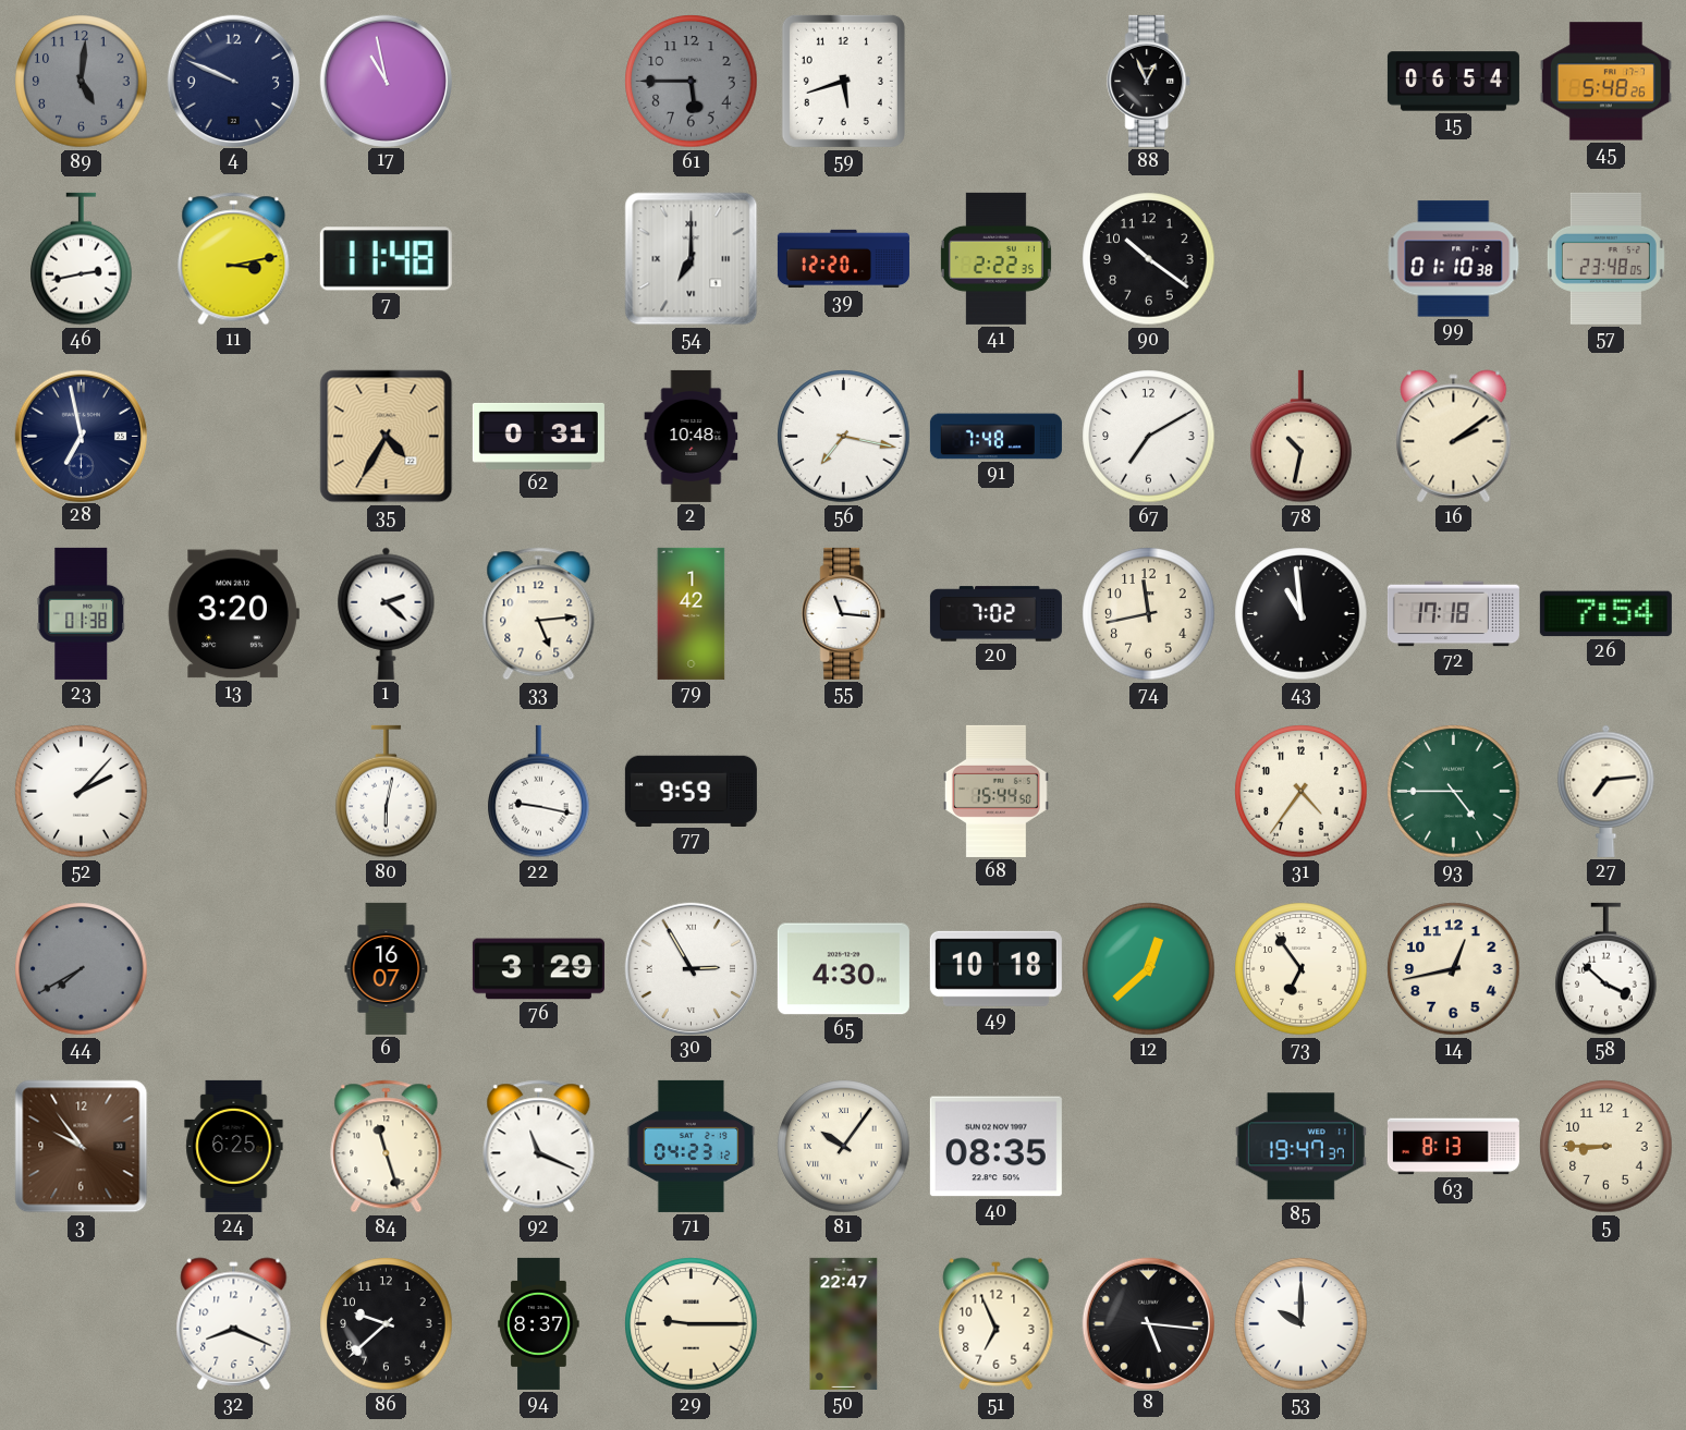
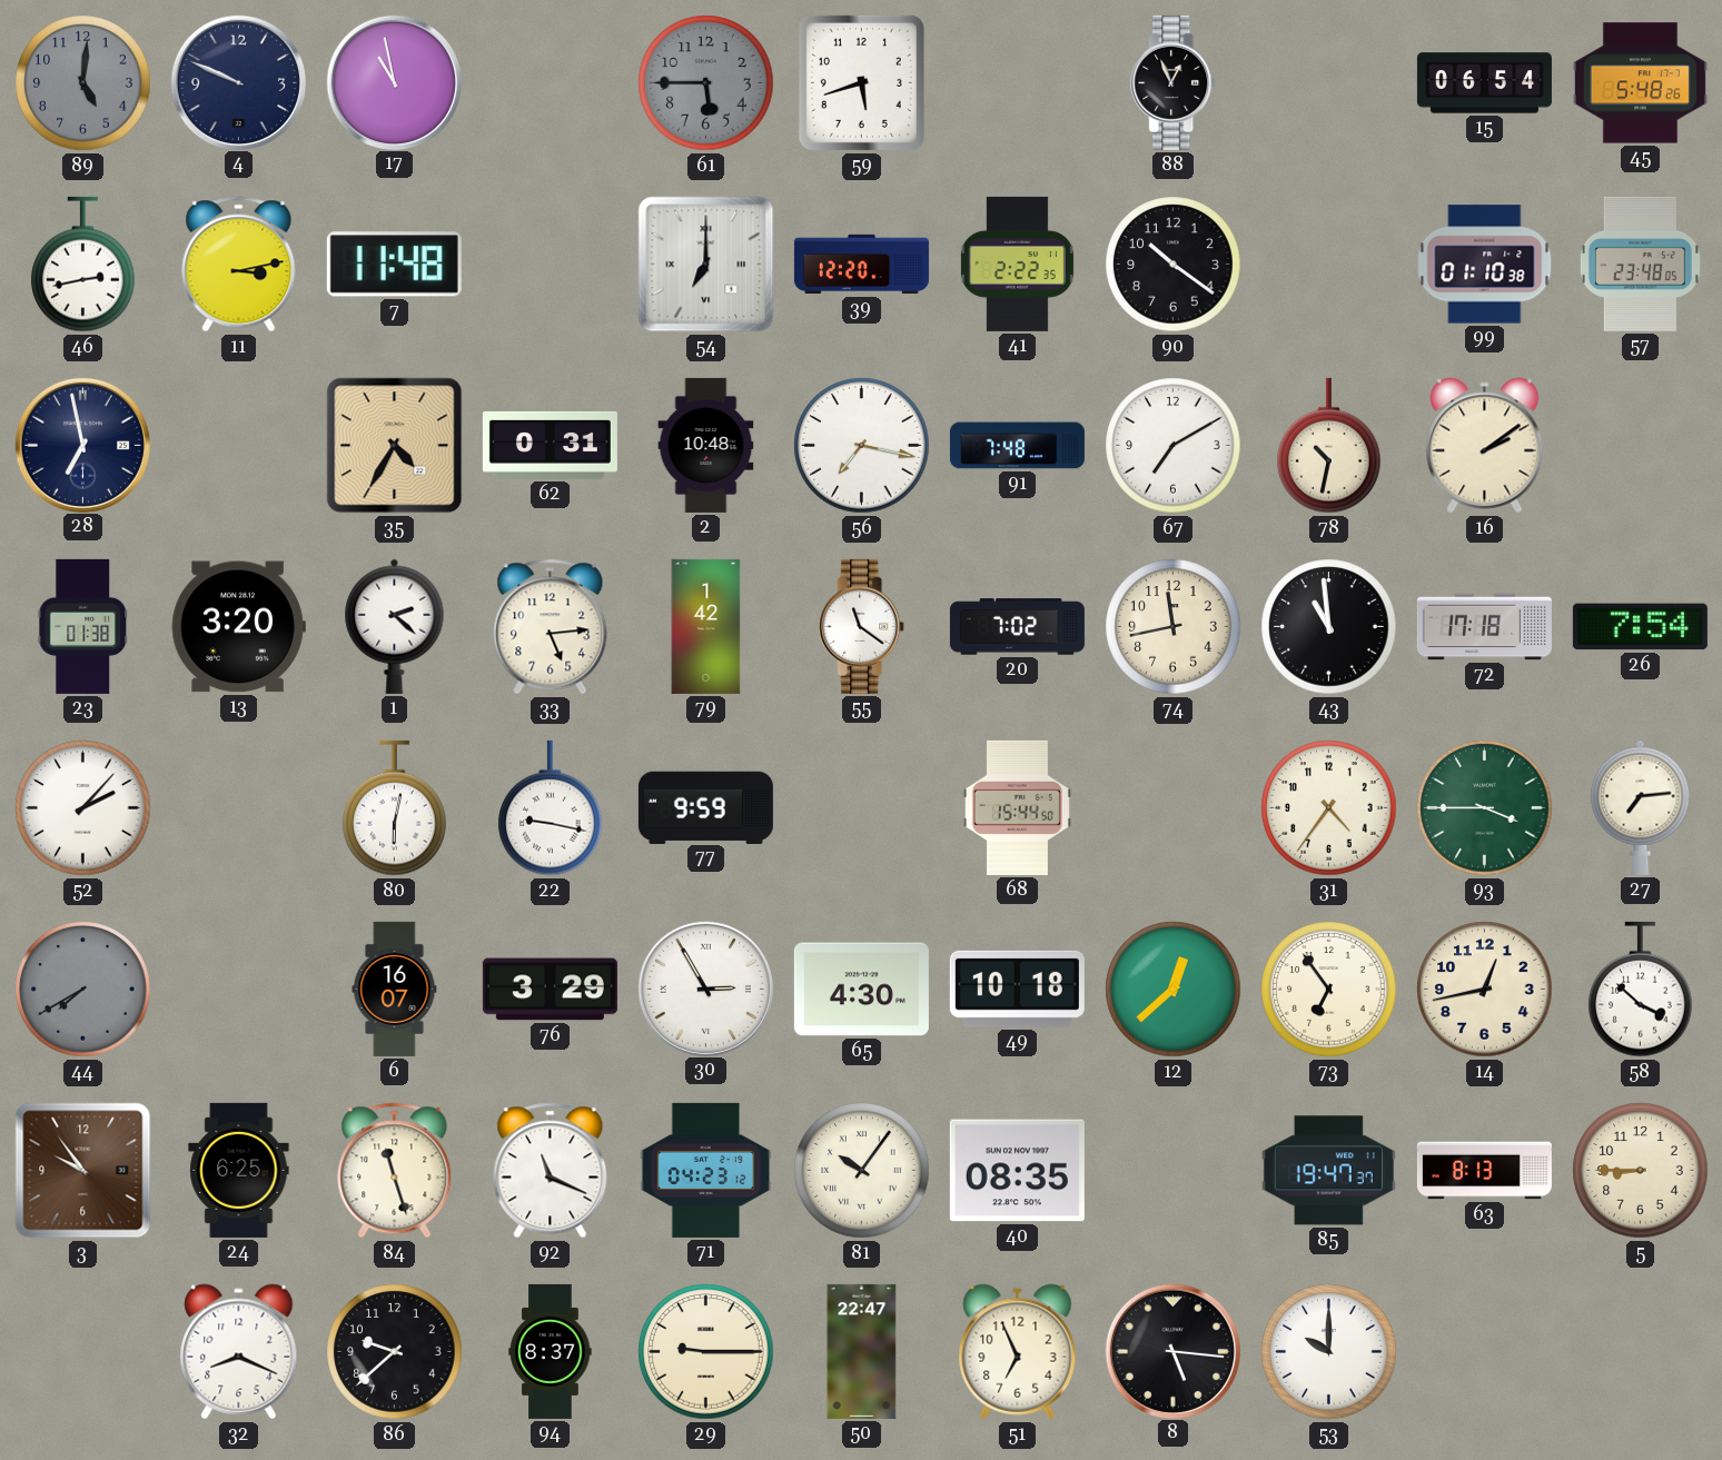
55: 11:16 -> 11:21
93: 4:45 -> 3:45
